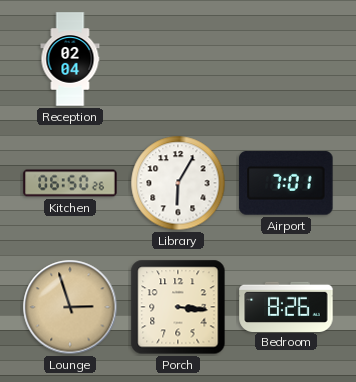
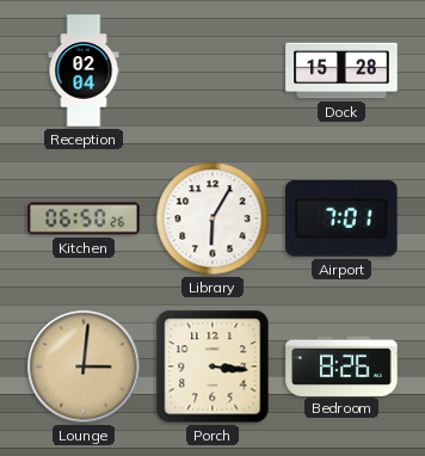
Dock: none -> 15:28
Lounge: 2:57 -> 3:01
